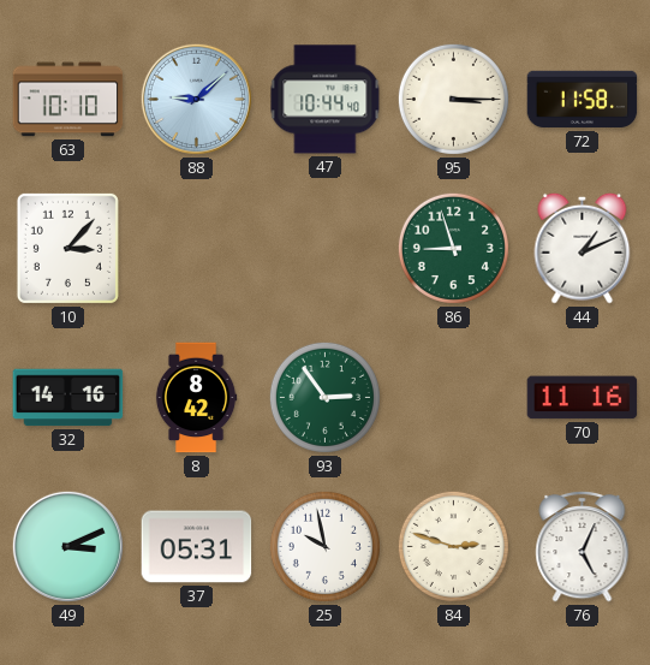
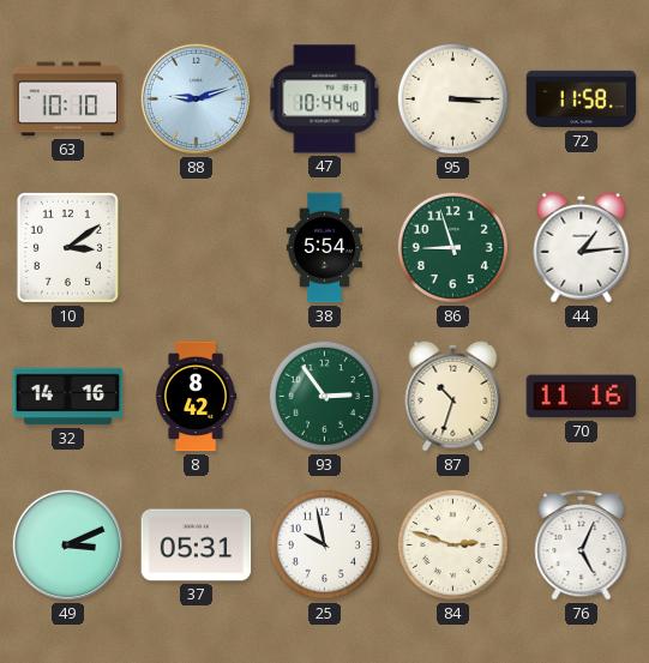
88: 9:08 -> 9:12
10: 3:07 -> 3:09
38: none -> 5:54
44: 1:11 -> 1:14
87: none -> 10:33
